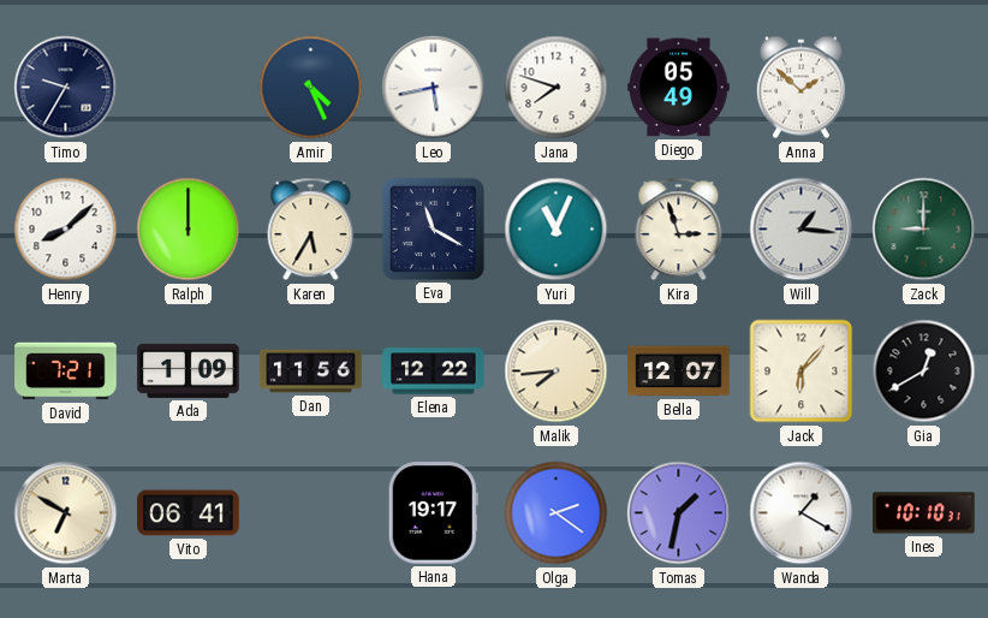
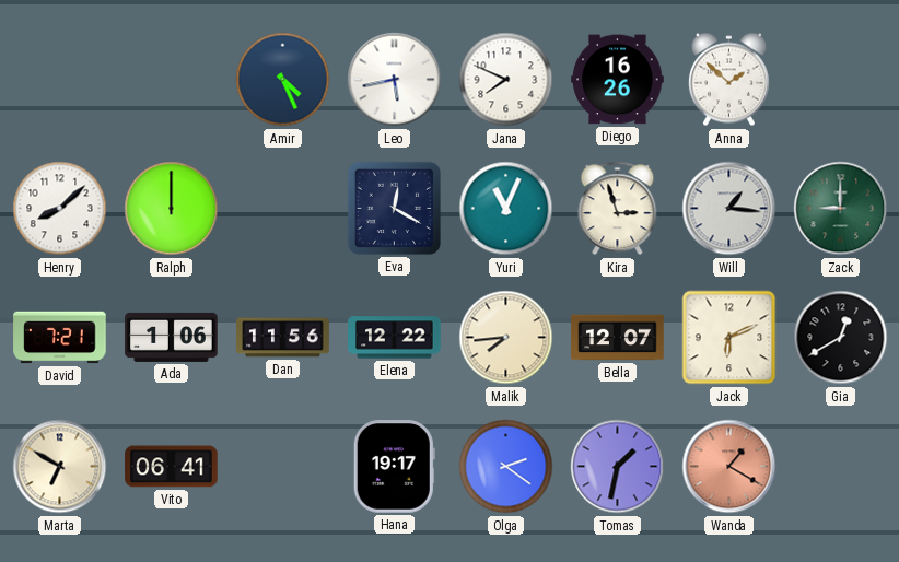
Timo: 9:35 -> none
Jana: 7:48 -> 7:49
Diego: 05:49 -> 16:26
Karen: 5:35 -> none
Eva: 11:20 -> 12:20
Ada: 1:09 -> 1:06
Jack: 6:07 -> 6:11
Wanda dial: white -> salmon
Ines: 10:10 -> none
